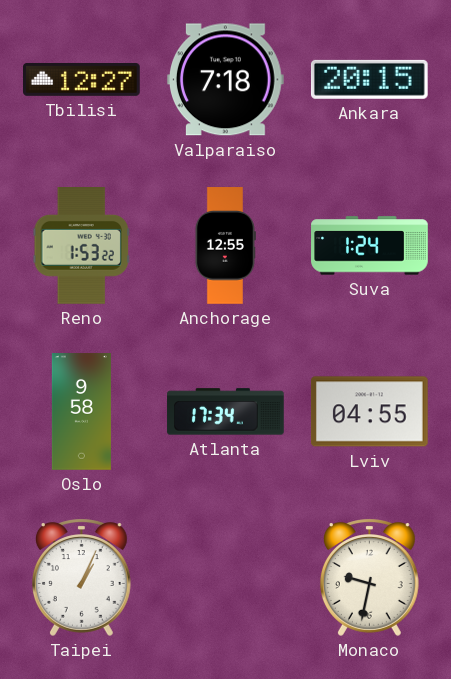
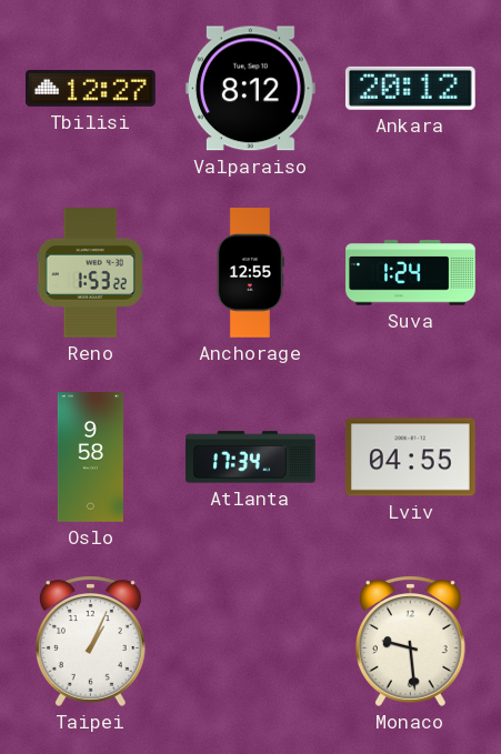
Valparaiso: 7:18 -> 8:12
Ankara: 20:15 -> 20:12
Monaco: 9:32 -> 9:29
